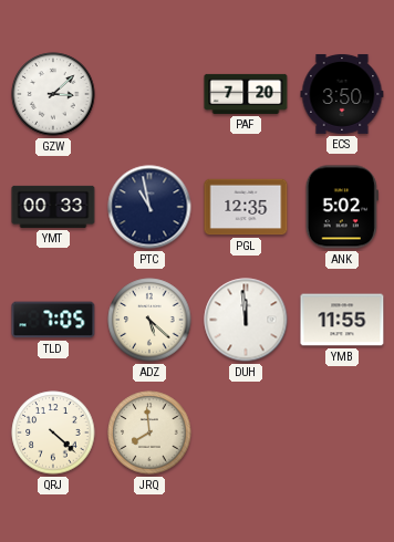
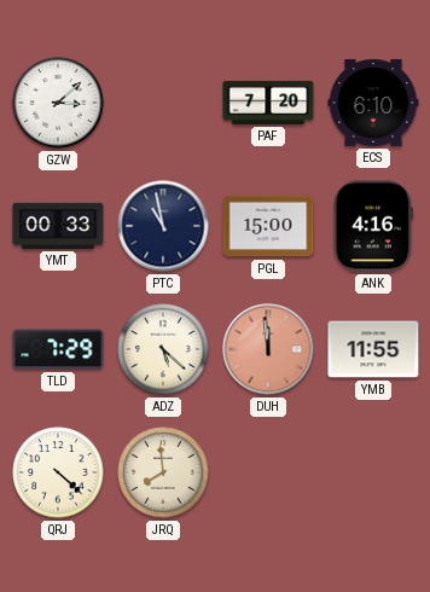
ECS: 3:50 -> 6:10
PGL: 12:35 -> 15:00
ANK: 5:02 -> 4:16
TLD: 7:05 -> 7:29
DUH dial: white -> salmon
